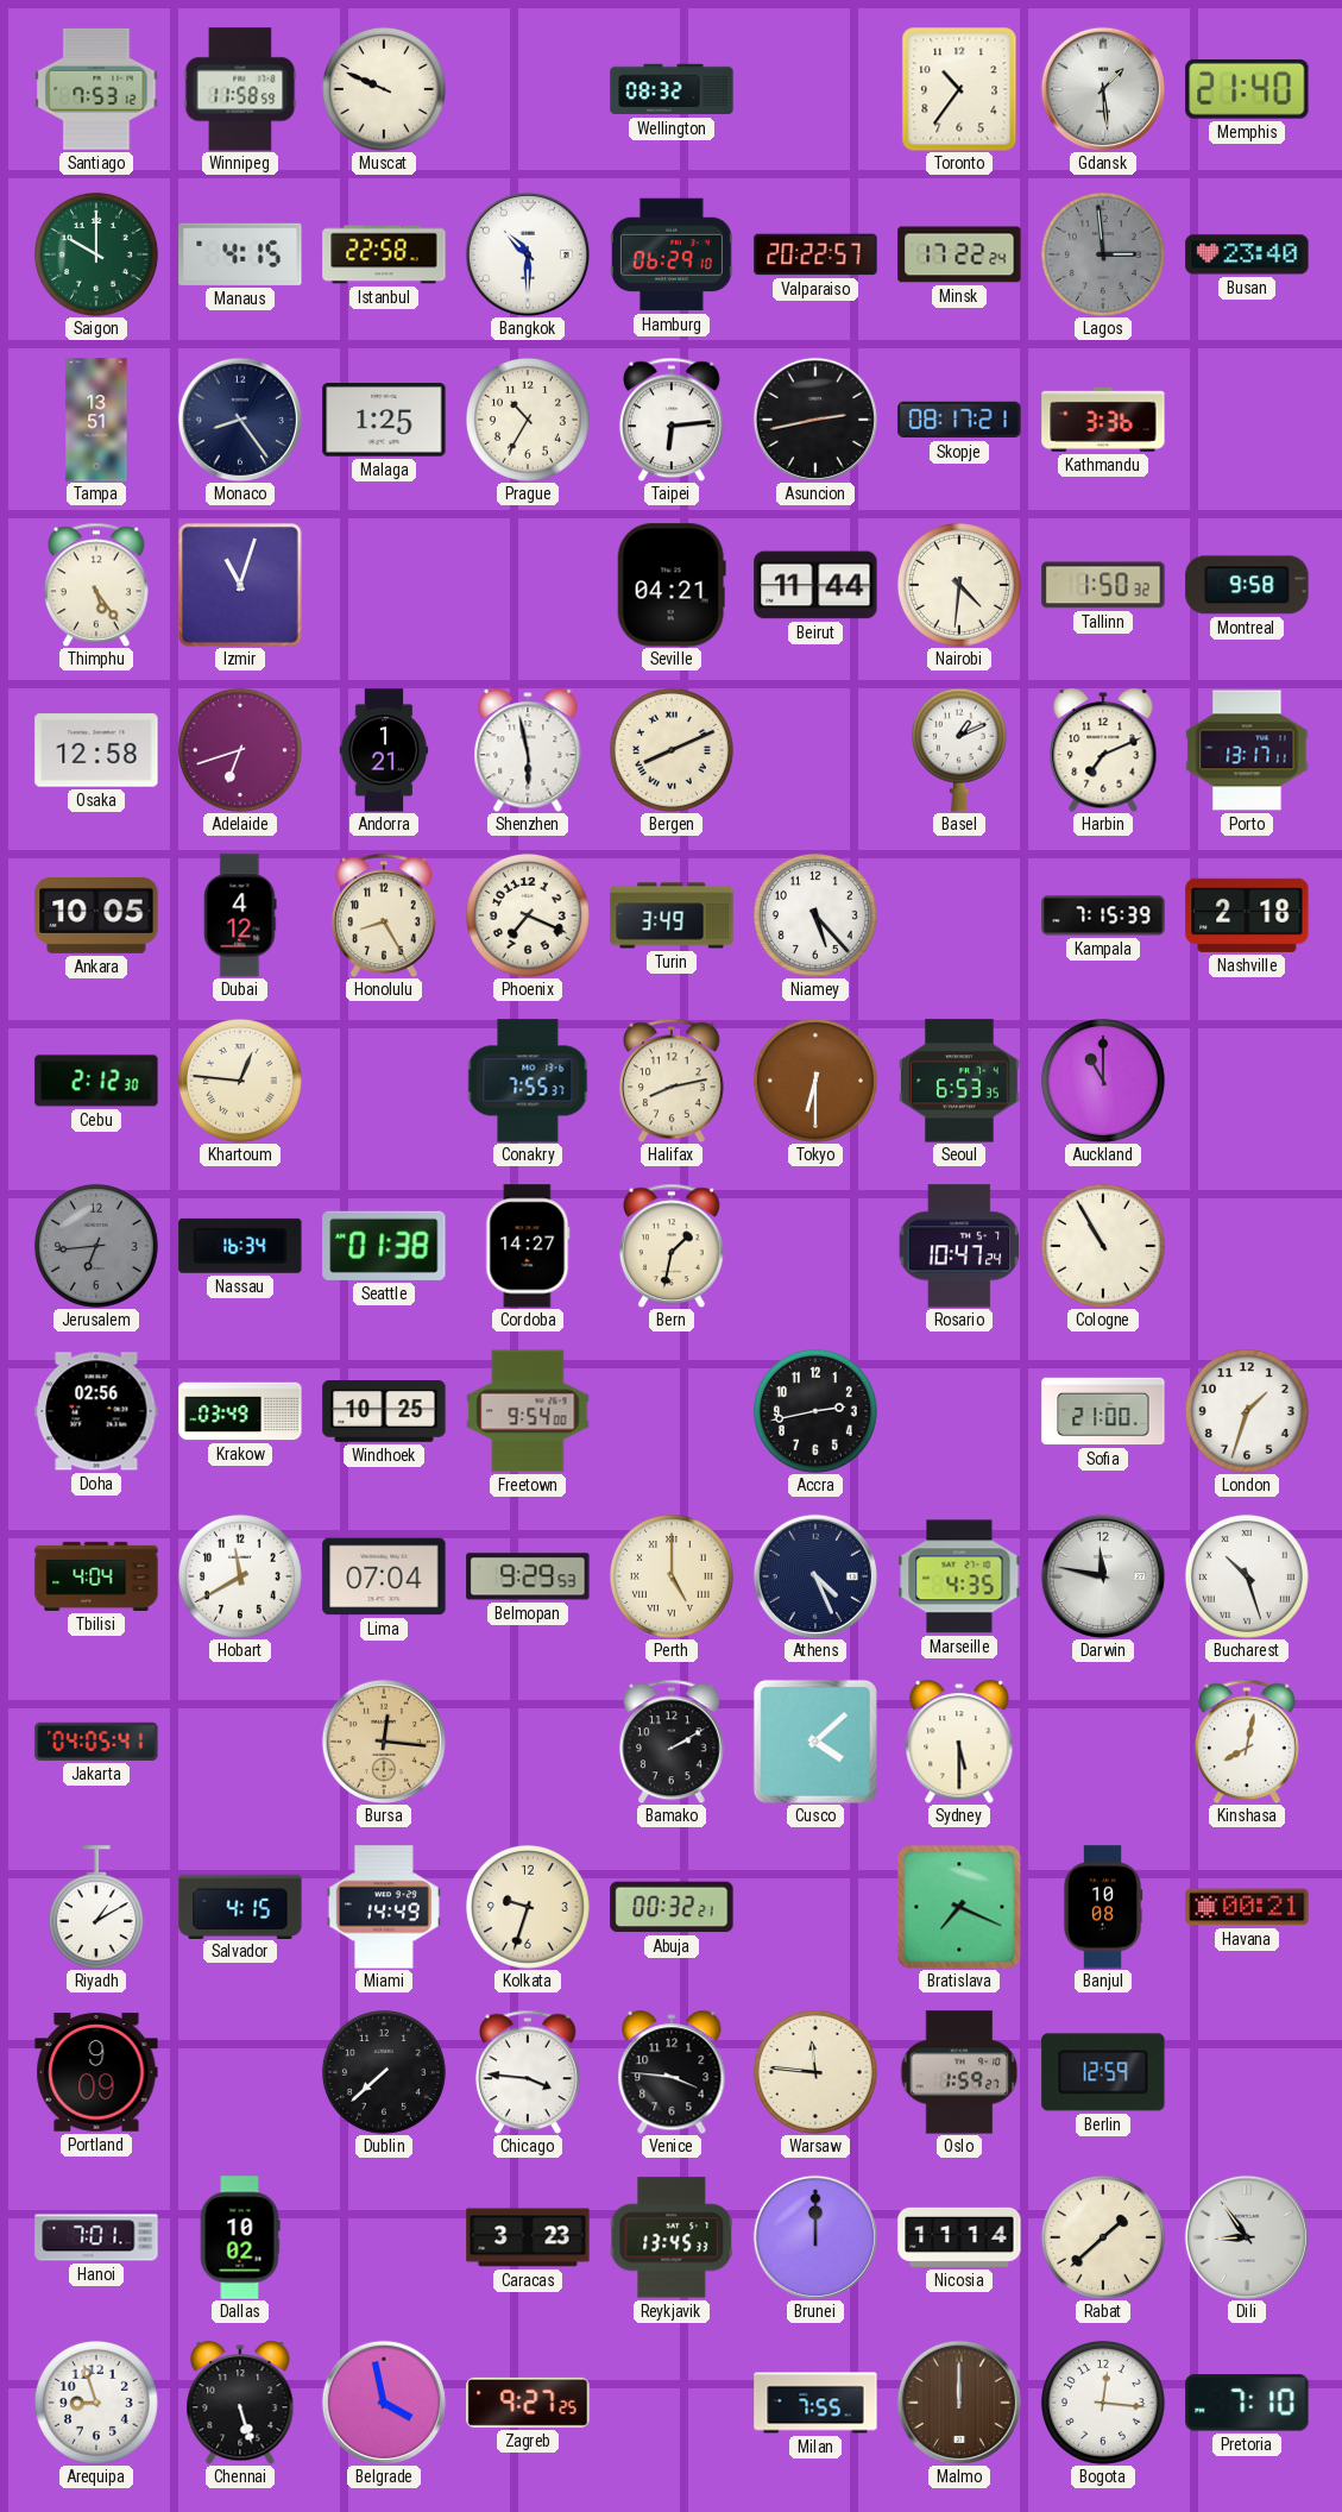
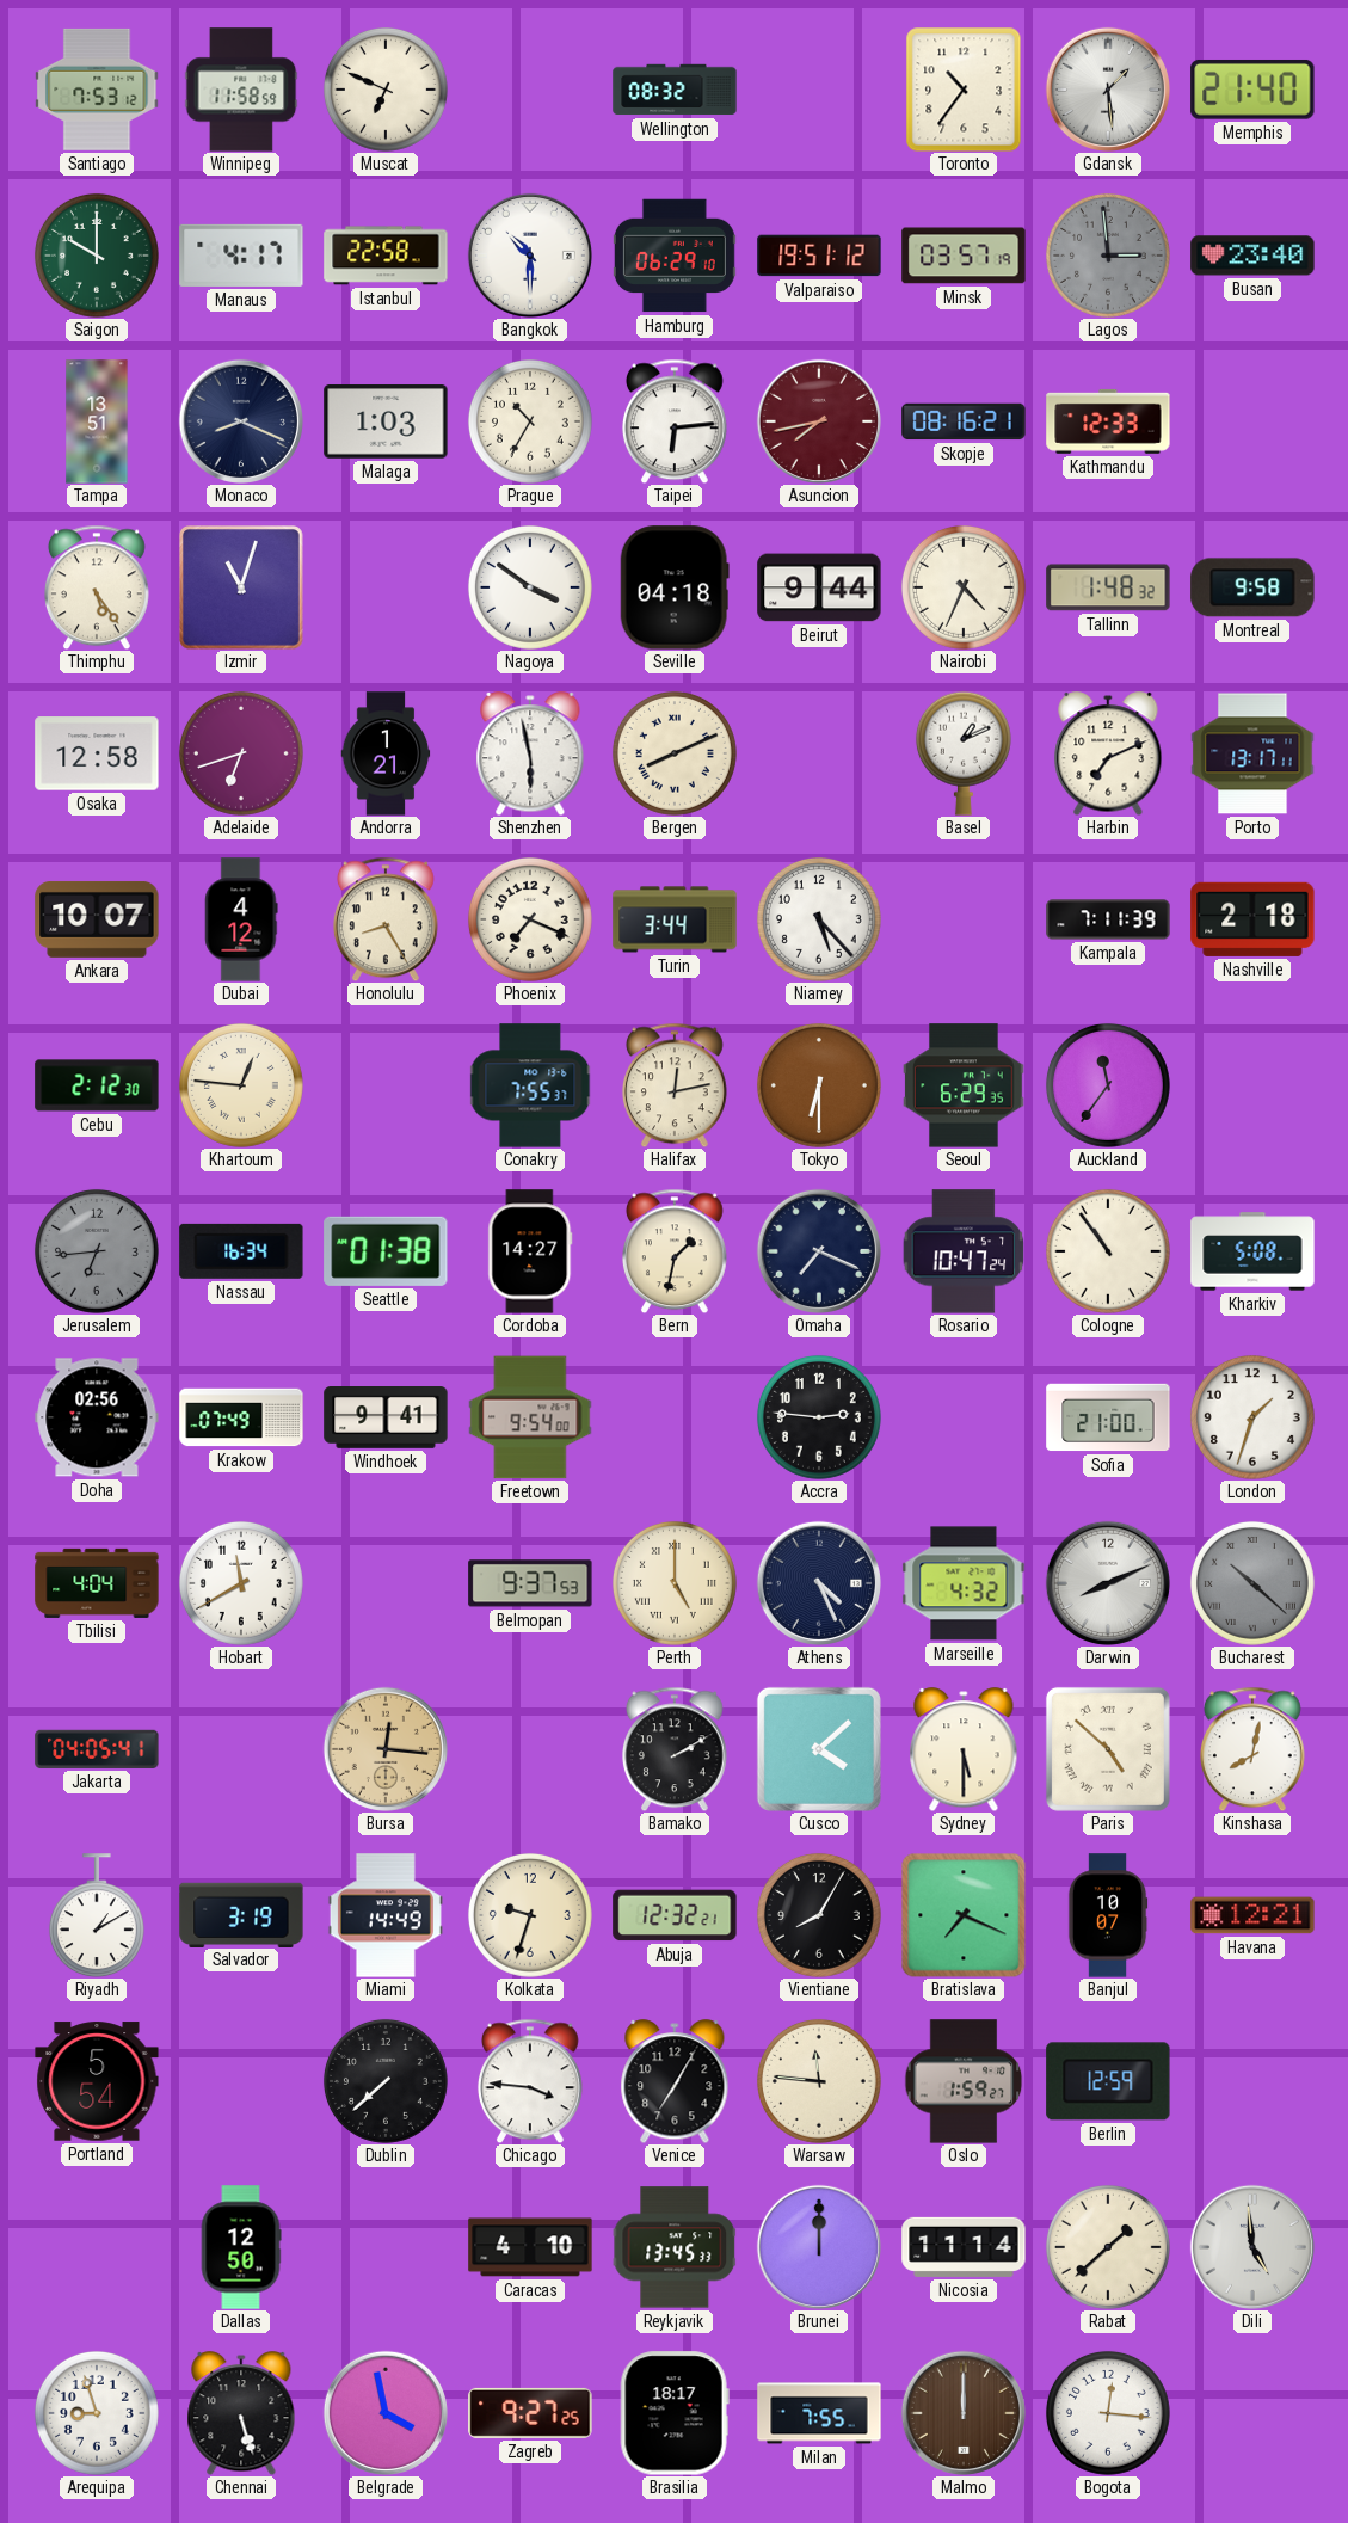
Muscat: 9:49 -> 6:49
Manaus: 4:15 -> 4:17
Valparaiso: 20:22 -> 19:51
Minsk: 17:22 -> 03:57
Monaco: 8:24 -> 8:19
Malaga: 1:25 -> 1:03
Asuncion: 2:43 -> 7:43
Asuncion dial: black -> burgundy
Skopje: 08:17 -> 08:16
Kathmandu: 3:36 -> 12:33
Nagoya: none -> 3:51
Seville: 04:21 -> 04:18
Beirut: 11:44 -> 9:44
Nairobi: 4:31 -> 4:34
Tallinn: 1:50 -> 1:48
Ankara: 10:05 -> 10:07
Turin: 3:49 -> 3:44
Kampala: 7:15 -> 7:11
Halifax: 8:13 -> 12:13
Seoul: 6:53 -> 6:29
Auckland: 11:00 -> 11:36
Omaha: none -> 7:19
Cologne: 10:55 -> 10:54
Kharkiv: none -> 5:08
Krakow: 03:49 -> 07:49
Windhoek: 10:25 -> 9:41
Accra: 2:43 -> 2:46
Lima: 07:04 -> none
Belmopan: 9:29 -> 9:37
Marseille: 4:35 -> 4:32
Darwin: 11:47 -> 8:11
Bucharest: 10:27 -> 10:22
Bucharest dial: white -> grey
Paris: none -> 4:52
Salvador: 4:15 -> 3:19
Abuja: 00:32 -> 12:32
Vientiane: none -> 8:05
Banjul: 10:08 -> 10:07
Havana: 00:21 -> 12:21
Portland: 9:09 -> 5:54
Venice: 3:46 -> 7:05
Hanoi: 7:01 -> none
Dallas: 10:02 -> 12:50
Caracas: 3:23 -> 4:10
Dili: 8:54 -> 4:59
Brasilia: none -> 18:17
Pretoria: 7:10 -> none
